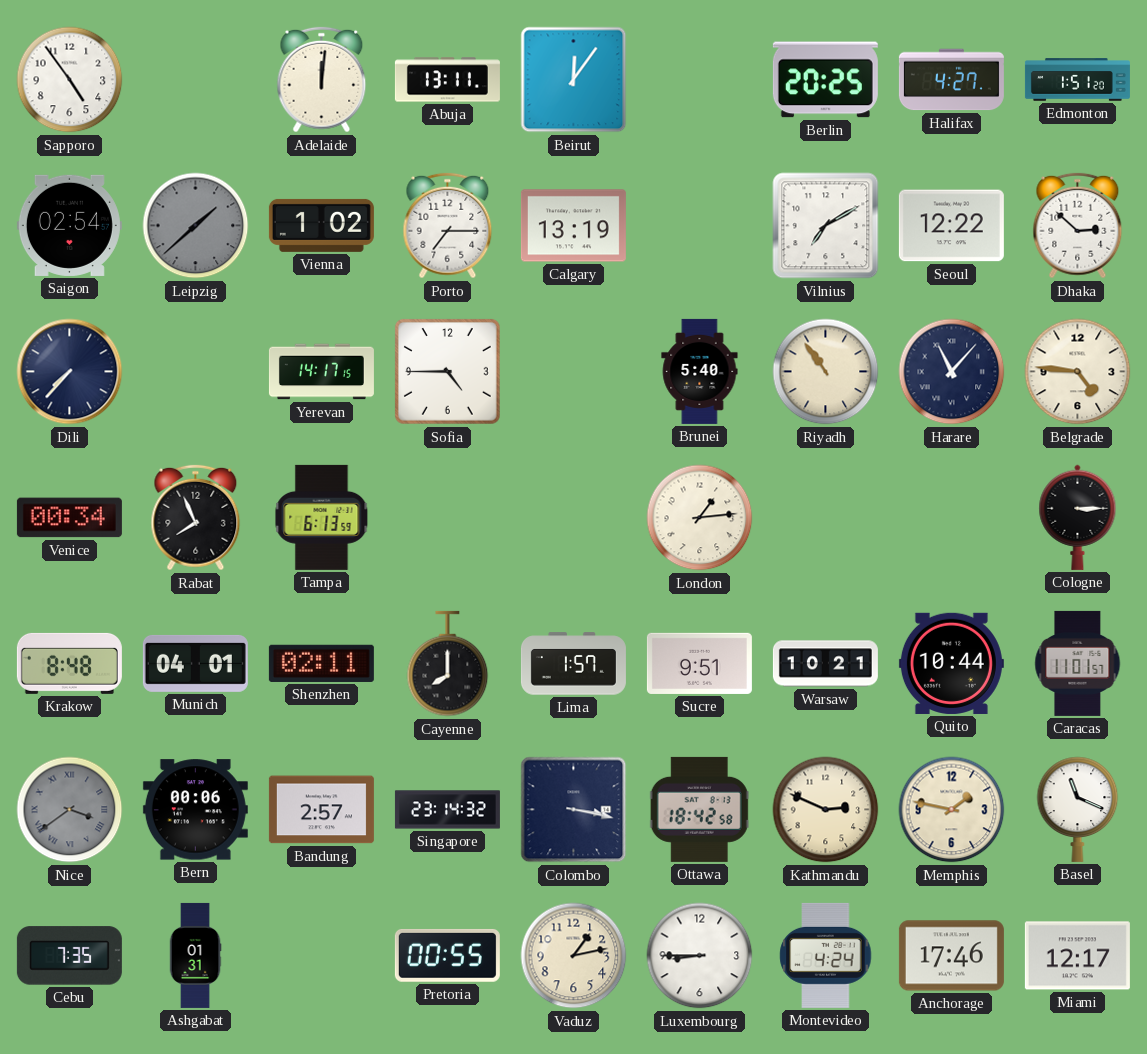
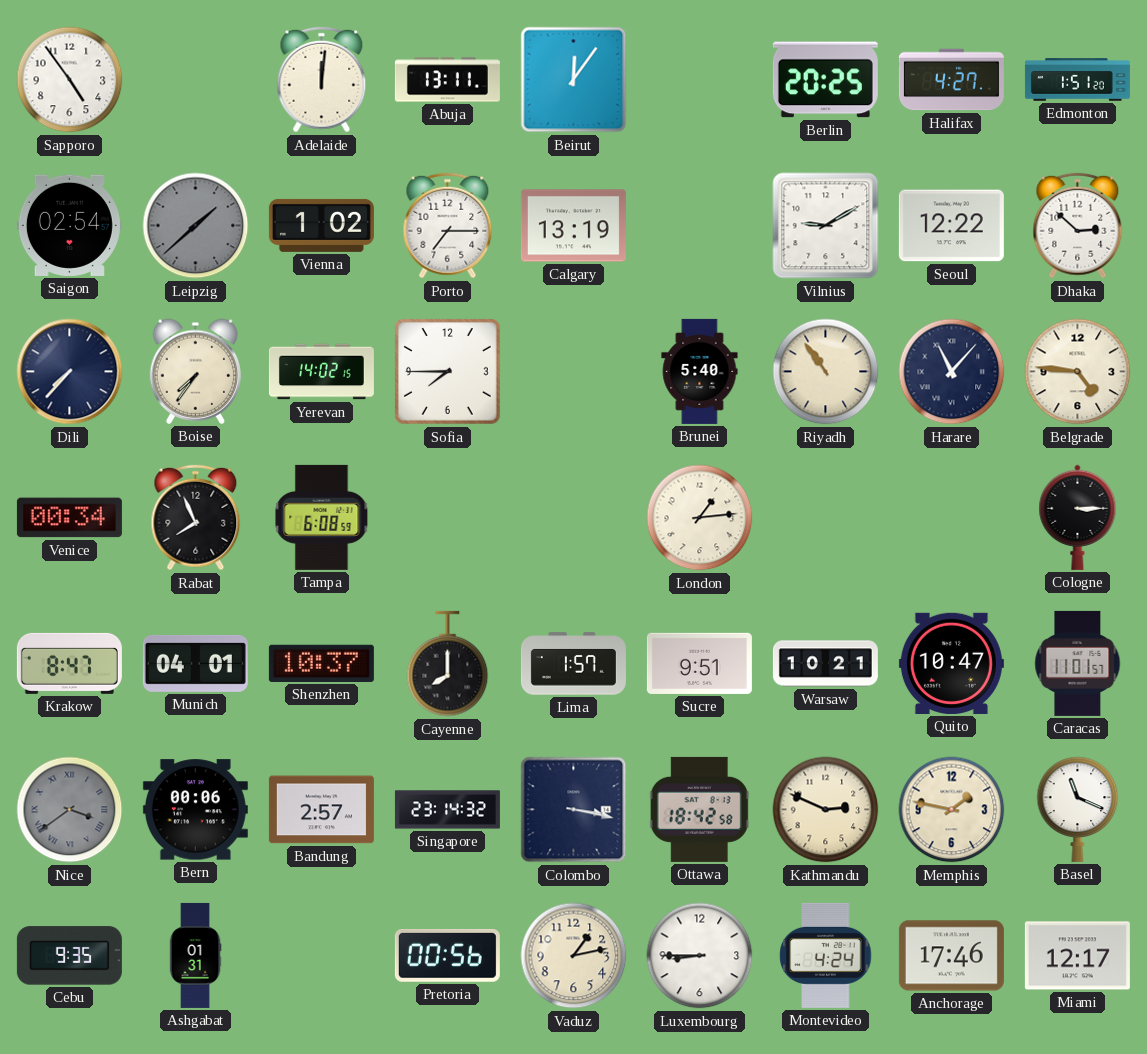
Vilnius: 7:10 -> 9:10
Boise: none -> 7:36
Yerevan: 14:17 -> 14:02
Sofia: 4:45 -> 7:45
Tampa: 6:13 -> 6:08
Krakow: 8:48 -> 8:47
Shenzhen: 02:11 -> 10:37
Quito: 10:44 -> 10:47
Cebu: 7:35 -> 9:35
Pretoria: 00:55 -> 00:56
